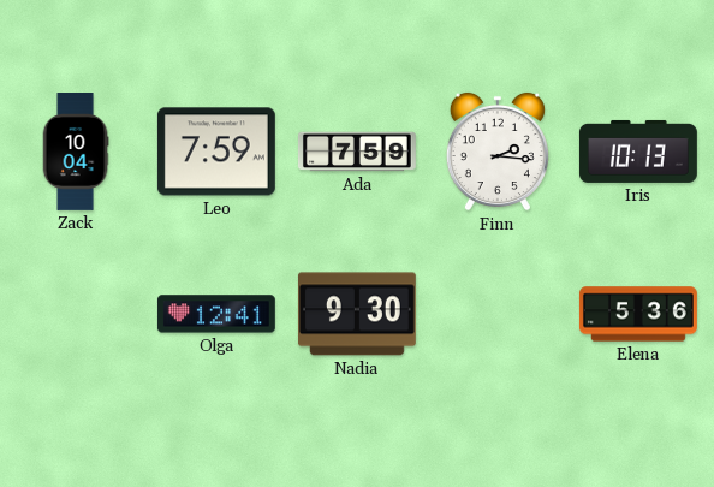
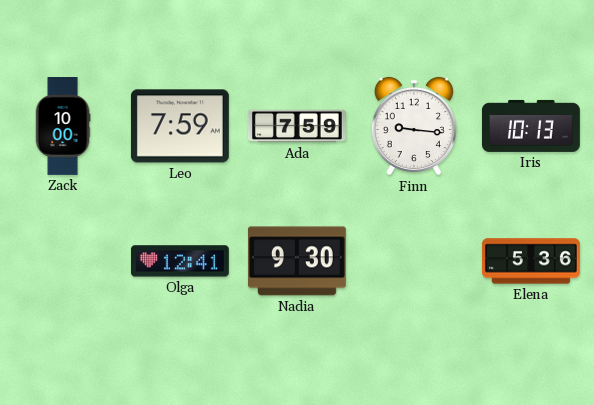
Zack: 10:04 -> 10:00
Finn: 2:16 -> 9:16
